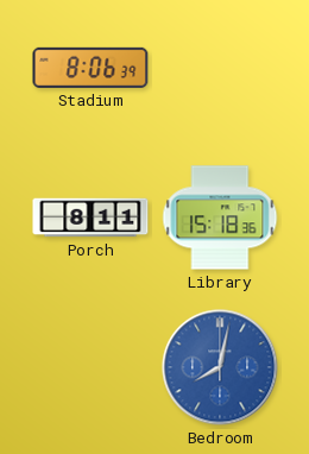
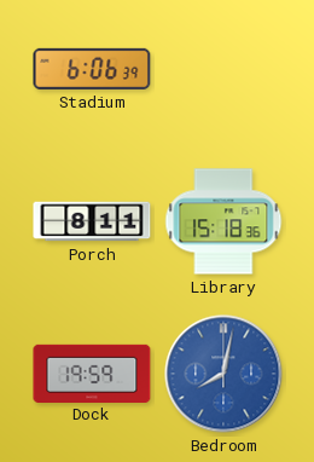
Stadium: 8:06 -> 6:06
Dock: none -> 19:59
